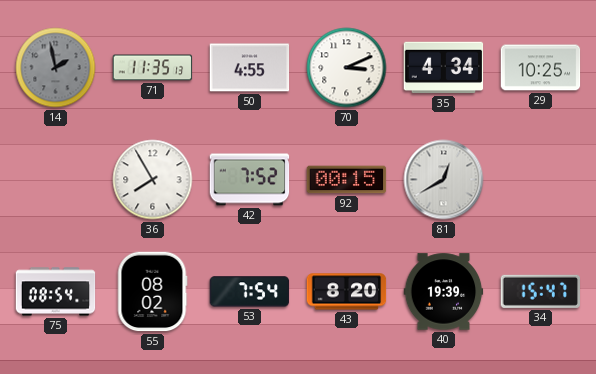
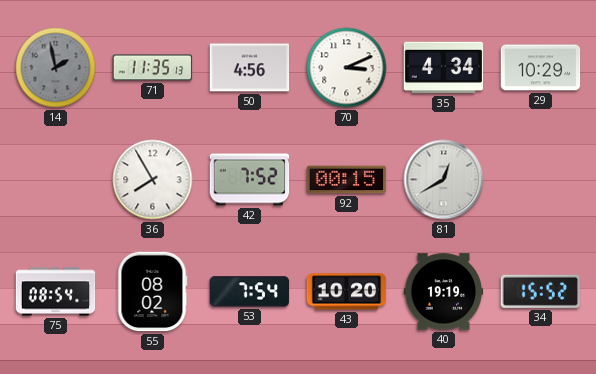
50: 4:55 -> 4:56
29: 10:25 -> 10:29
43: 8:20 -> 10:20
40: 19:39 -> 19:19
34: 15:47 -> 15:52
